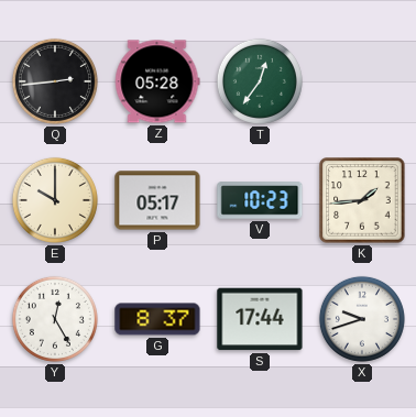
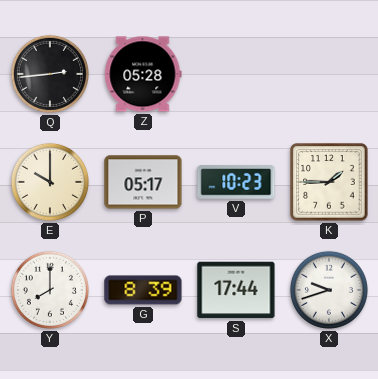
T: 12:36 -> none
K: 1:44 -> 1:45
Y: 12:25 -> 8:00
G: 8:37 -> 8:39
